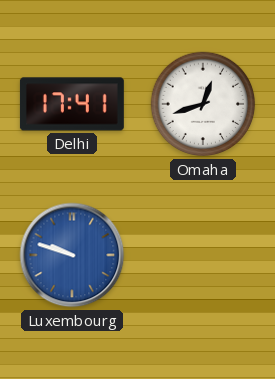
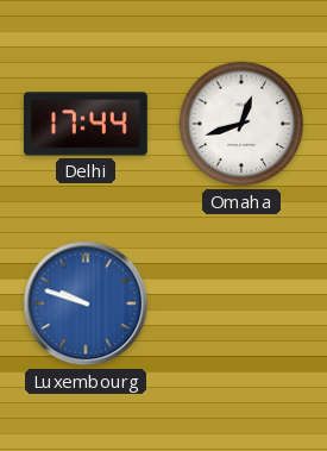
Delhi: 17:41 -> 17:44
